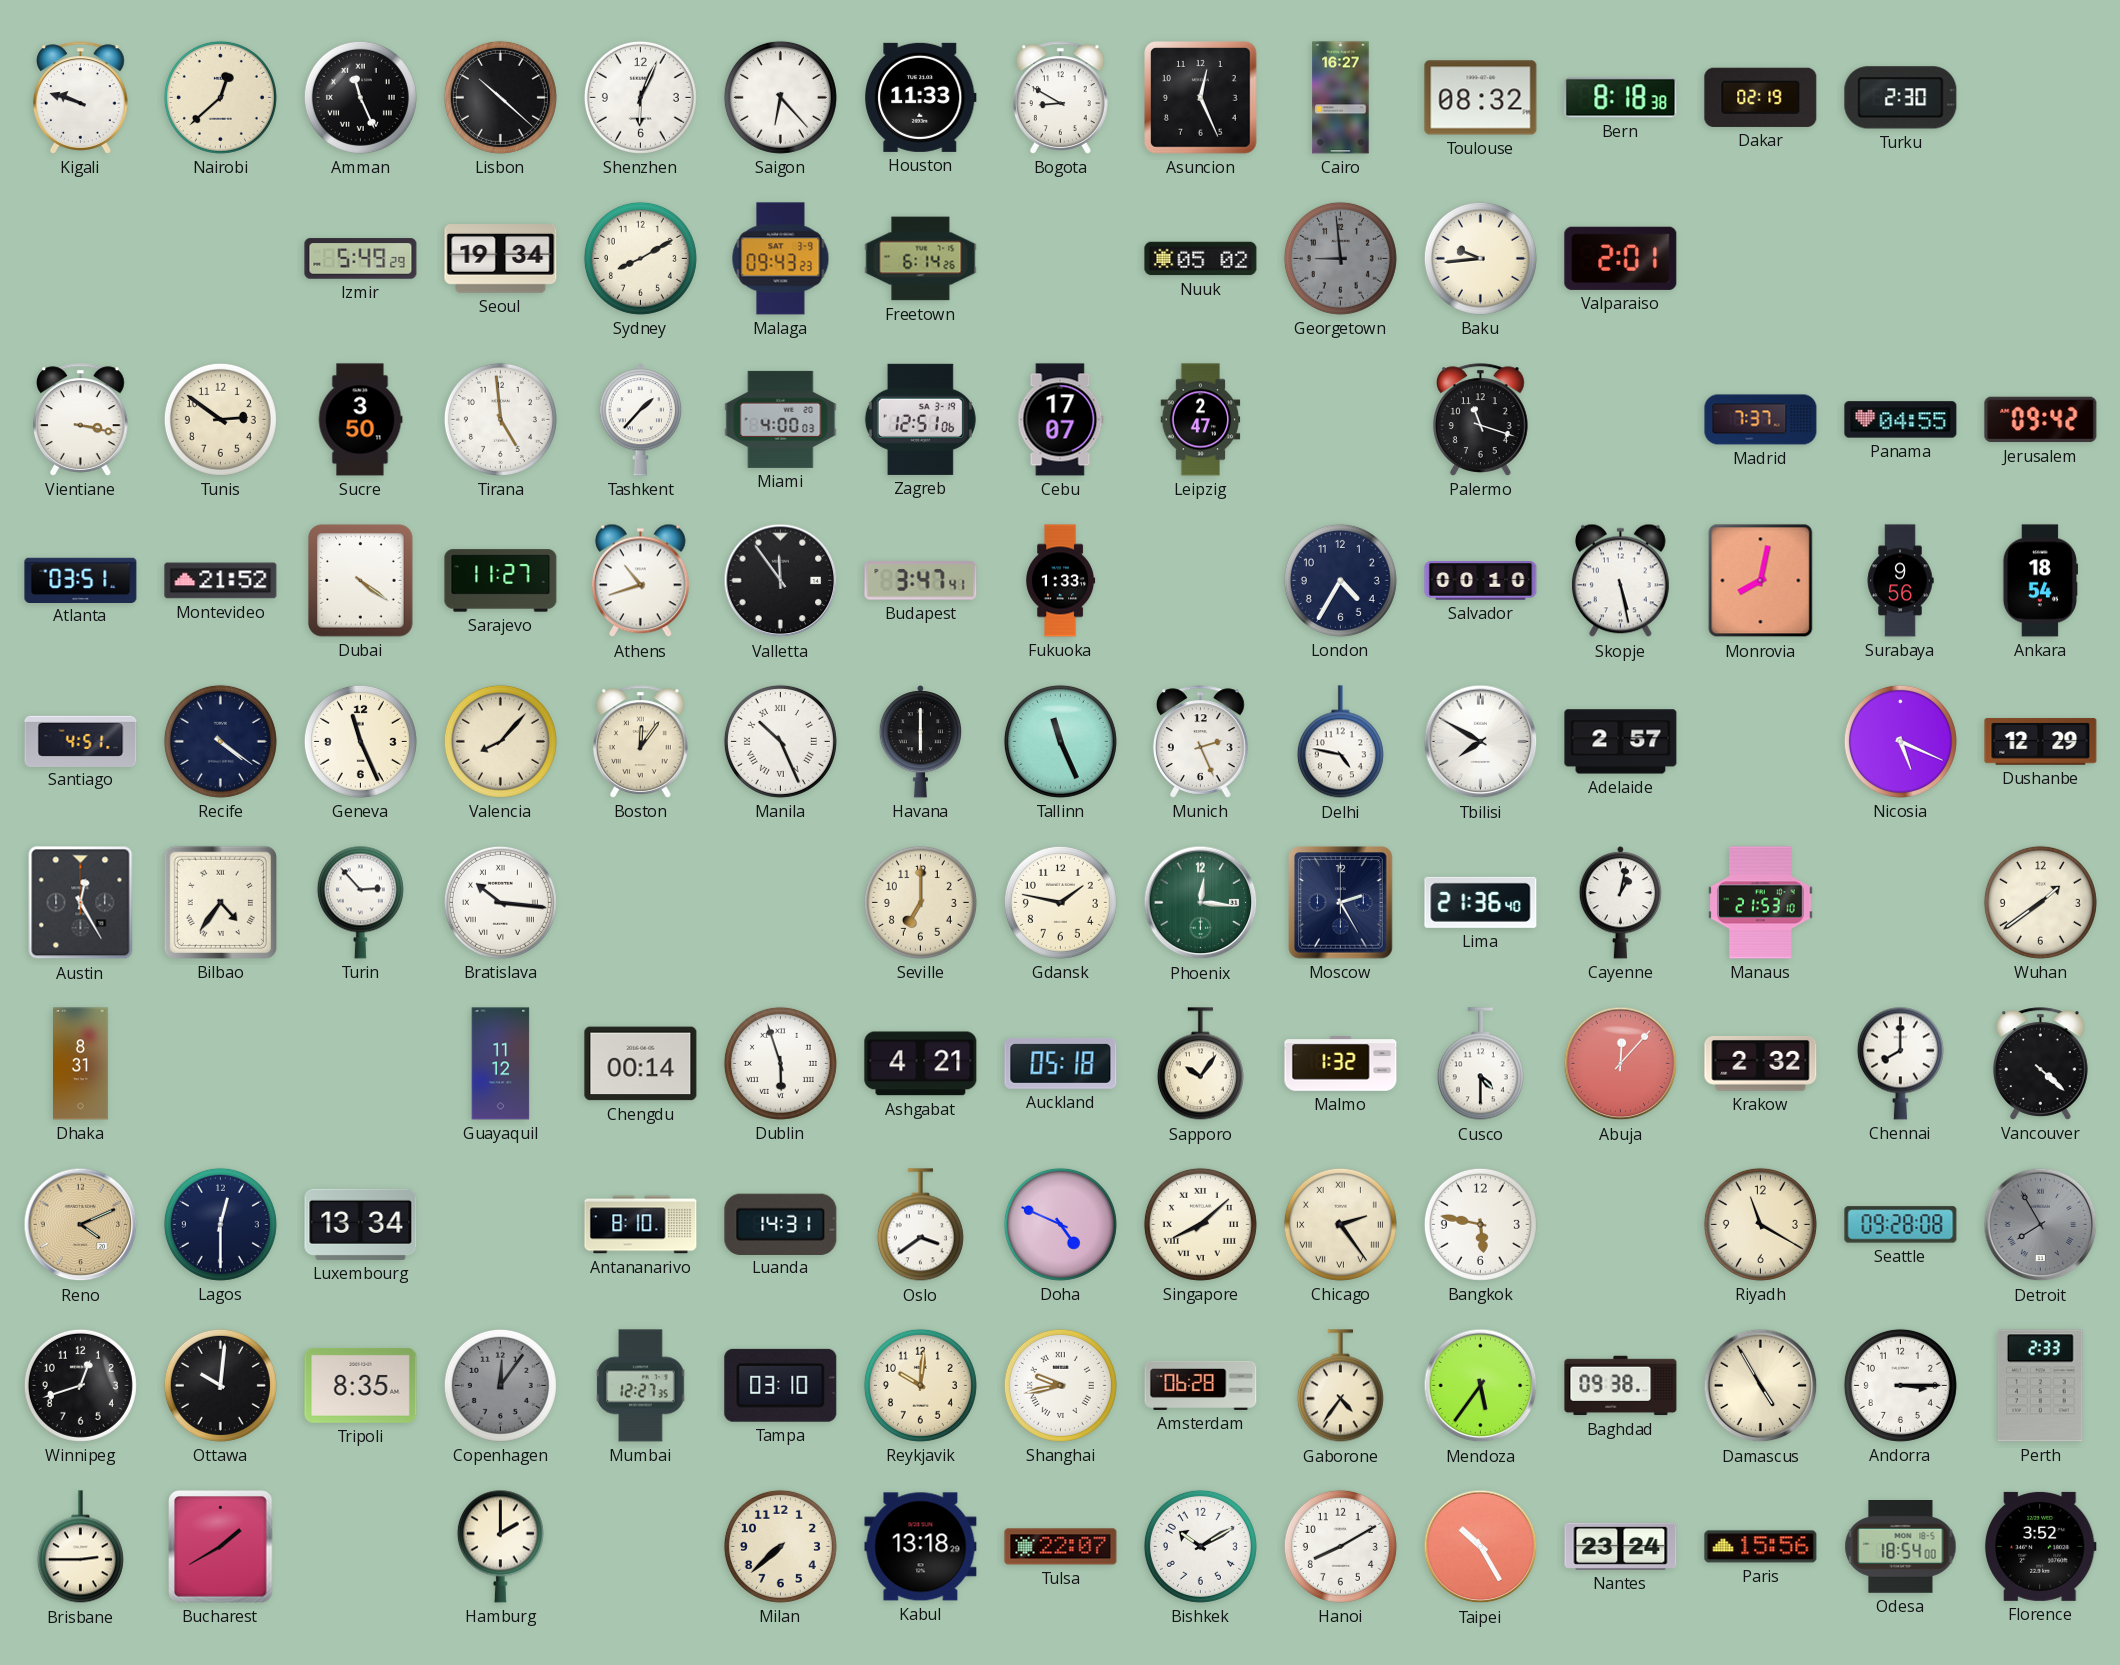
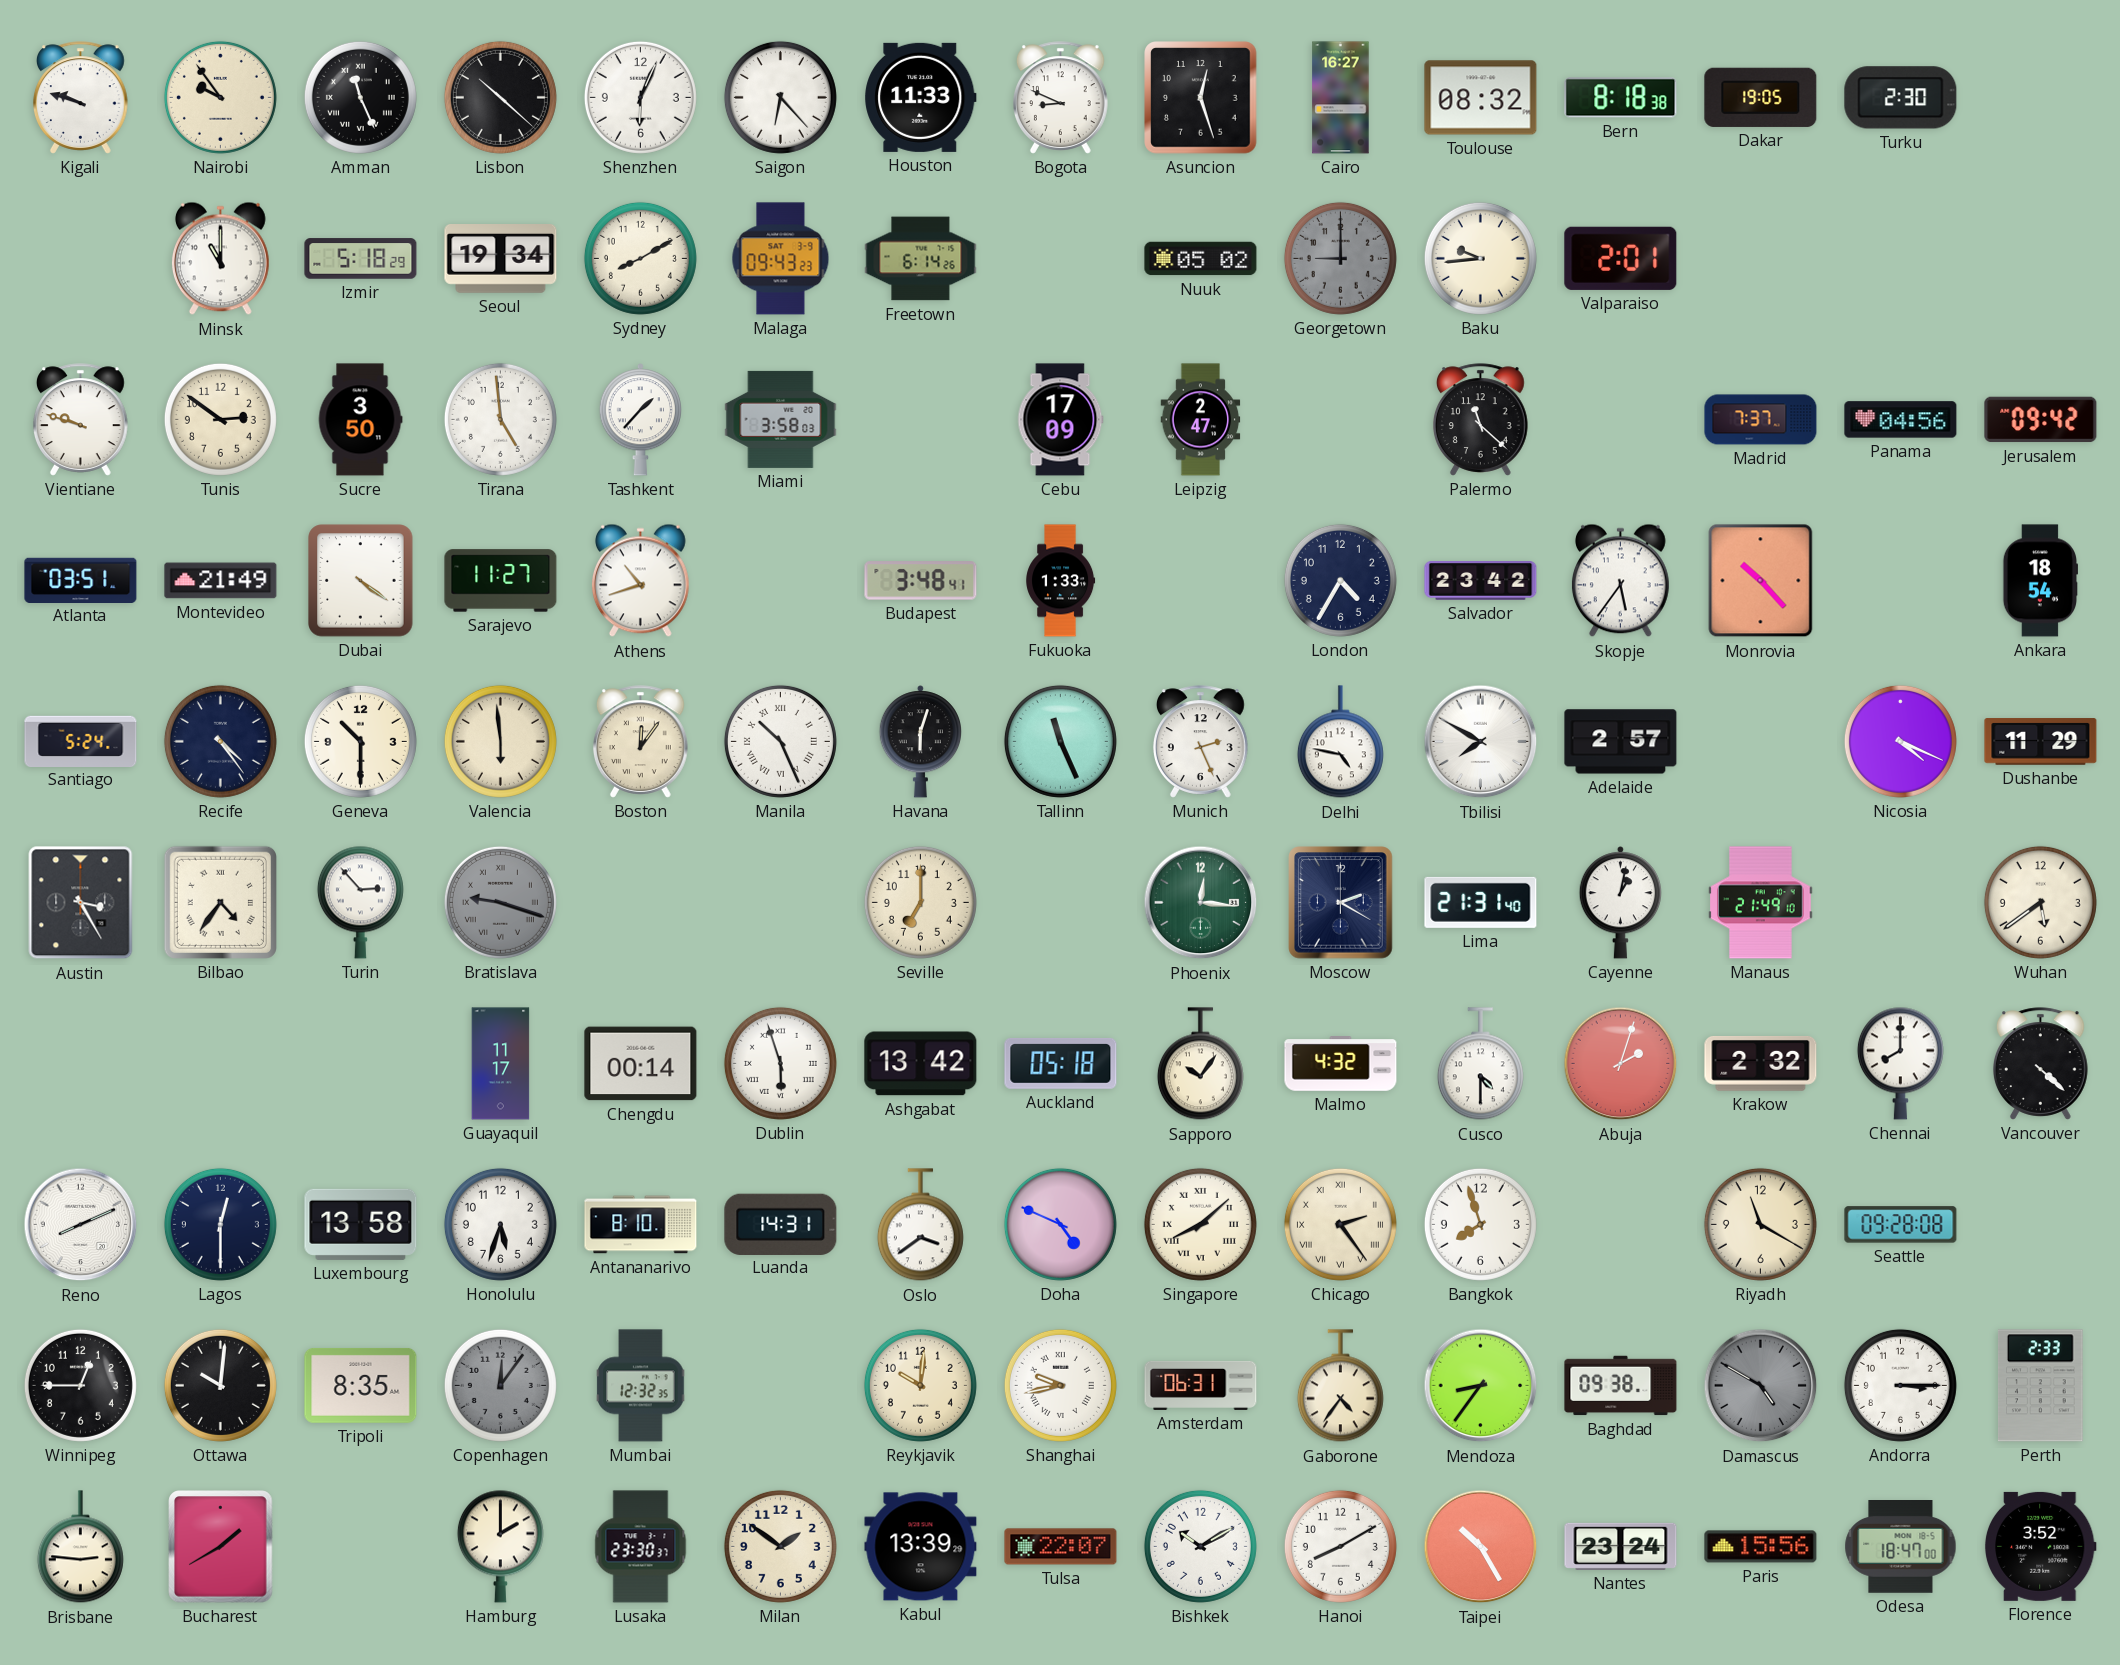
Nairobi: 12:38 -> 9:54
Bogota: 8:50 -> 8:49
Asuncion: 12:26 -> 12:27
Dakar: 02:19 -> 19:05
Minsk: none -> 11:00
Izmir: 5:49 -> 5:18
Georgetown: 8:59 -> 9:00
Vientiane: 3:17 -> 9:48
Miami: 4:00 -> 3:58
Zagreb: 12:51 -> none
Cebu: 17:07 -> 17:09
Palermo: 11:18 -> 11:22
Panama: 04:55 -> 04:56
Montevideo: 21:52 -> 21:49
Valletta: 11:54 -> none
Budapest: 3:47 -> 3:48
Salvador: 00:10 -> 23:42
Skopje: 5:28 -> 5:36
Monrovia: 8:02 -> 10:23
Surabaya: 9:56 -> none
Santiago: 4:51 -> 5:24
Recife: 4:21 -> 4:24
Geneva: 11:26 -> 10:30
Valencia: 8:07 -> 5:59
Havana: 6:00 -> 6:03
Nicosia: 5:19 -> 4:19
Dushanbe: 12:29 -> 11:29
Austin: 12:25 -> 3:25
Bratislava: 10:16 -> 9:18
Bratislava dial: white -> grey
Gdansk: 1:47 -> none
Moscow: 2:25 -> 2:20
Lima: 21:36 -> 21:31
Manaus: 21:53 -> 21:49
Wuhan: 1:39 -> 5:39
Dhaka: 8:31 -> none
Guayaquil: 11:12 -> 11:17
Ashgabat: 4:21 -> 13:42
Malmo: 1:32 -> 4:32
Abuja: 12:07 -> 2:03
Reno: 4:11 -> 8:11
Reno dial: champagne -> white
Luxembourg: 13:34 -> 13:58
Honolulu: none -> 5:33
Bangkok: 5:47 -> 7:57
Detroit: 7:55 -> none
Winnipeg: 12:42 -> 12:45
Mumbai: 12:27 -> 12:32
Tampa: 03:10 -> none
Amsterdam: 06:28 -> 06:31
Mendoza: 5:36 -> 8:36
Damascus: 4:55 -> 4:50
Damascus dial: cream -> grey
Brisbane: 2:45 -> 2:46
Lusaka: none -> 23:30
Milan: 7:38 -> 1:51
Kabul: 13:18 -> 13:39
Odesa: 18:54 -> 18:47
